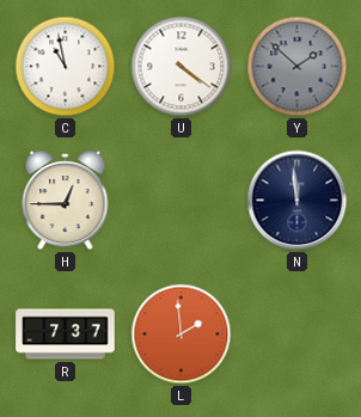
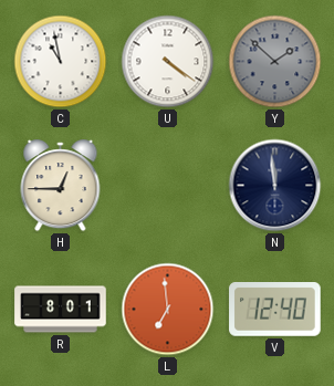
R: 7:37 -> 8:01
L: 1:59 -> 6:59
V: none -> 12:40
